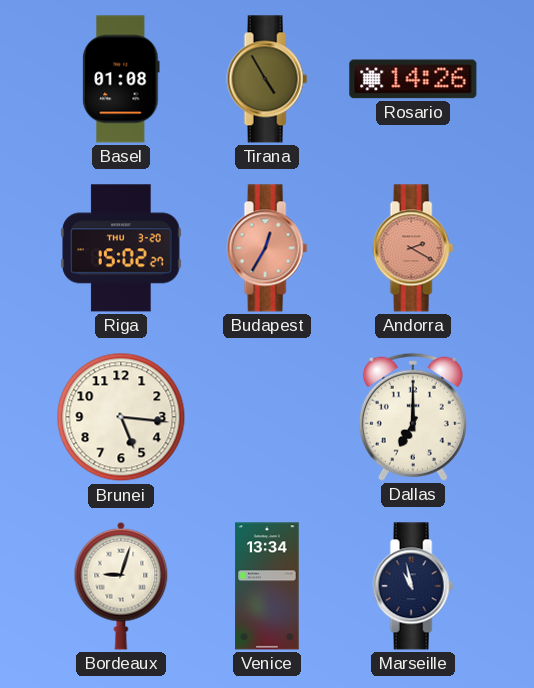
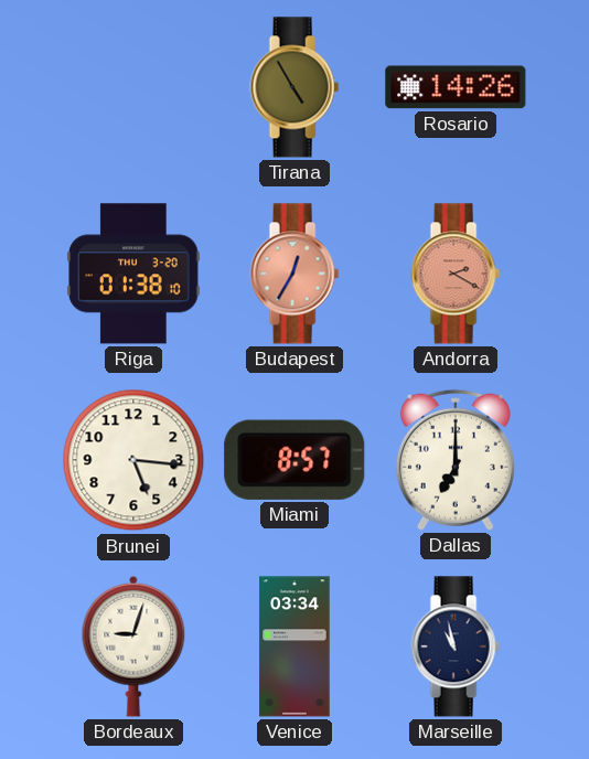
Basel: 01:08 -> none
Riga: 15:02 -> 01:38
Miami: none -> 8:57
Venice: 13:34 -> 03:34
